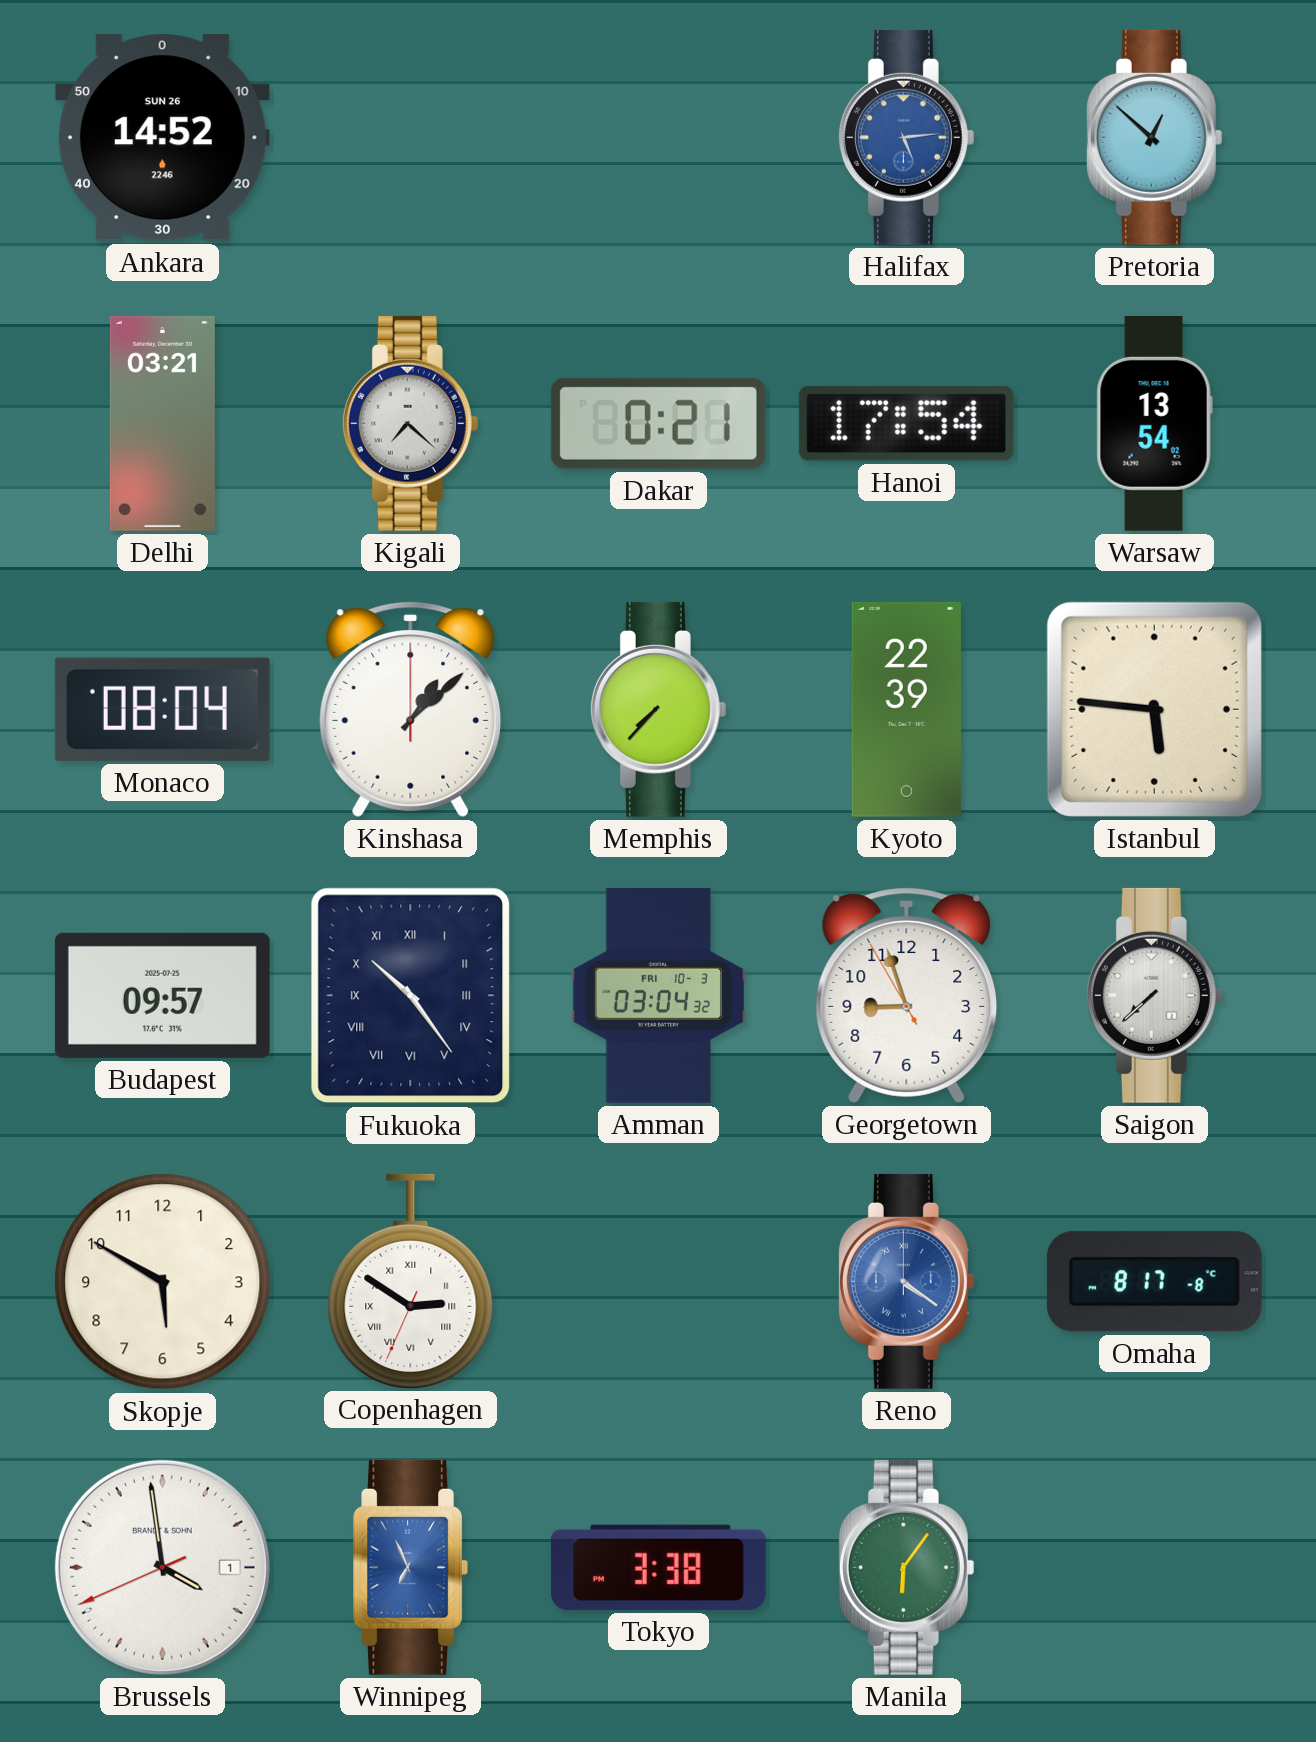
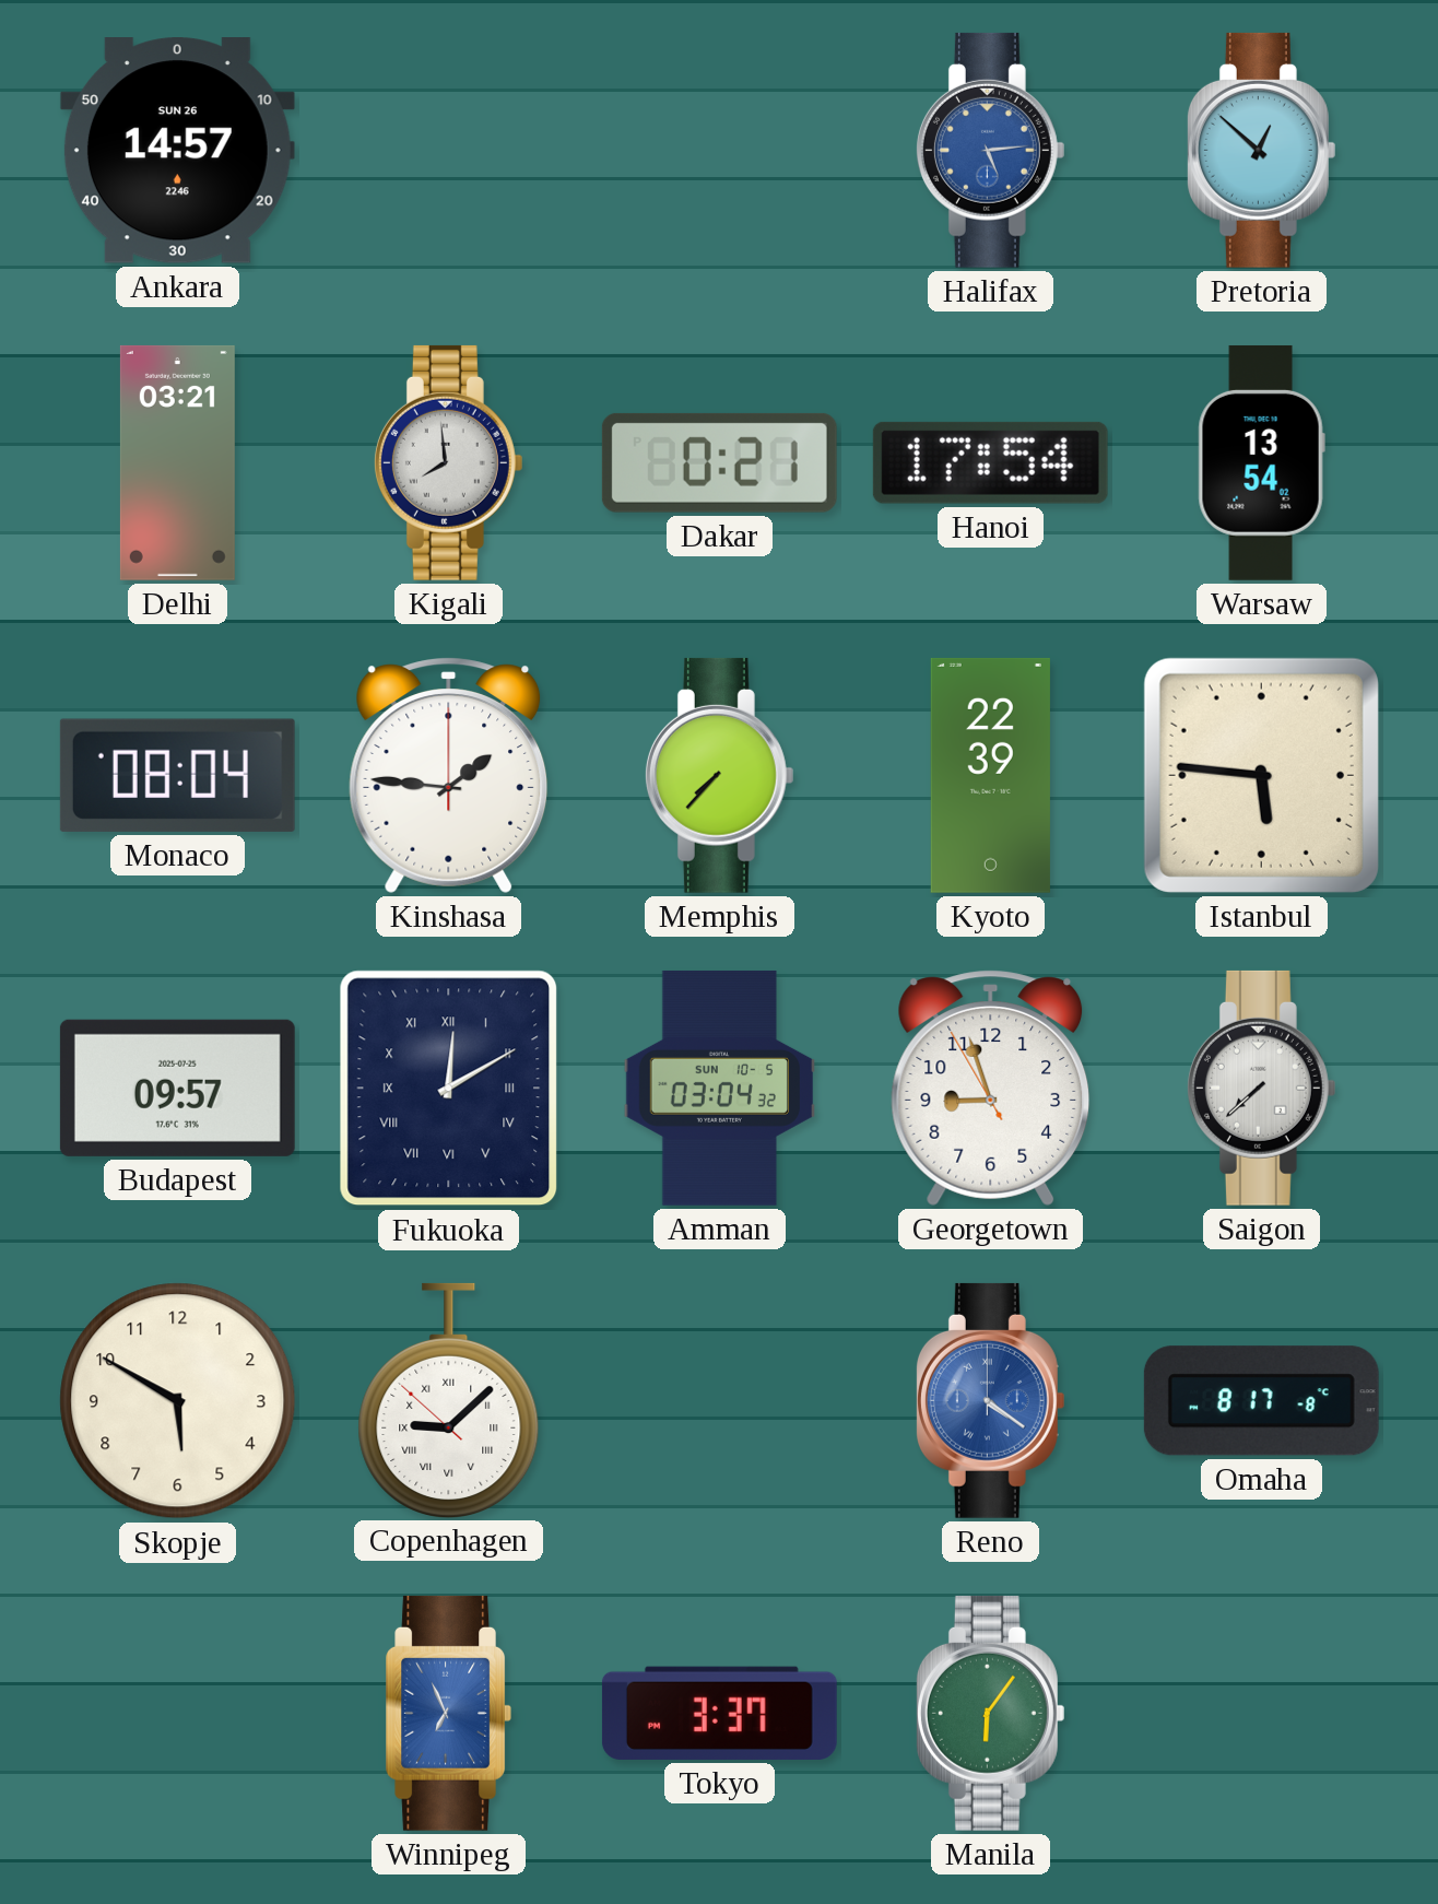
Ankara: 14:52 -> 14:57
Kigali: 7:22 -> 7:59
Kinshasa: 1:08 -> 1:46
Fukuoka: 10:24 -> 12:10
Amman date: FRI 10-3 -> SUN 10-5
Copenhagen: 2:50 -> 9:07
Brussels: 3:58 -> none
Tokyo: 3:38 -> 3:37
